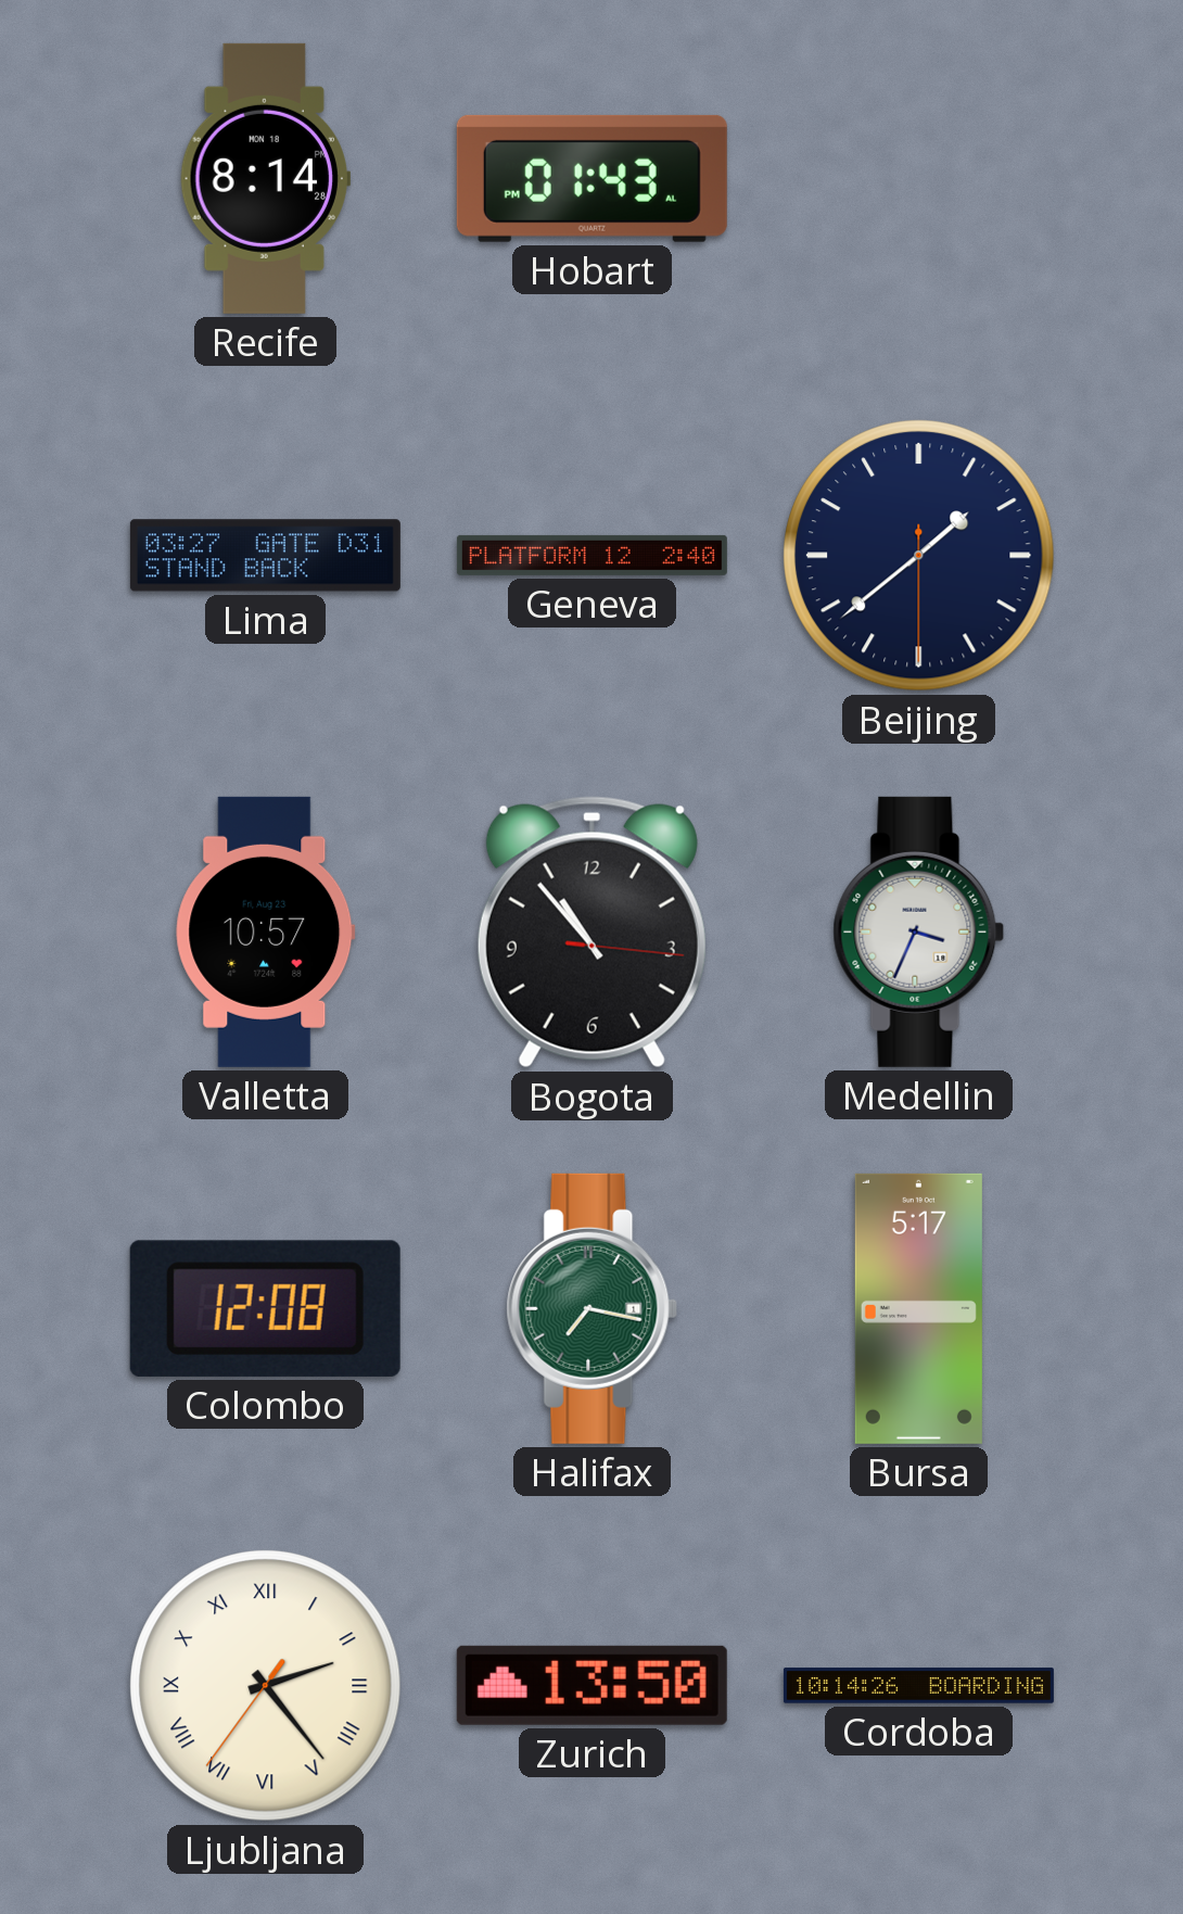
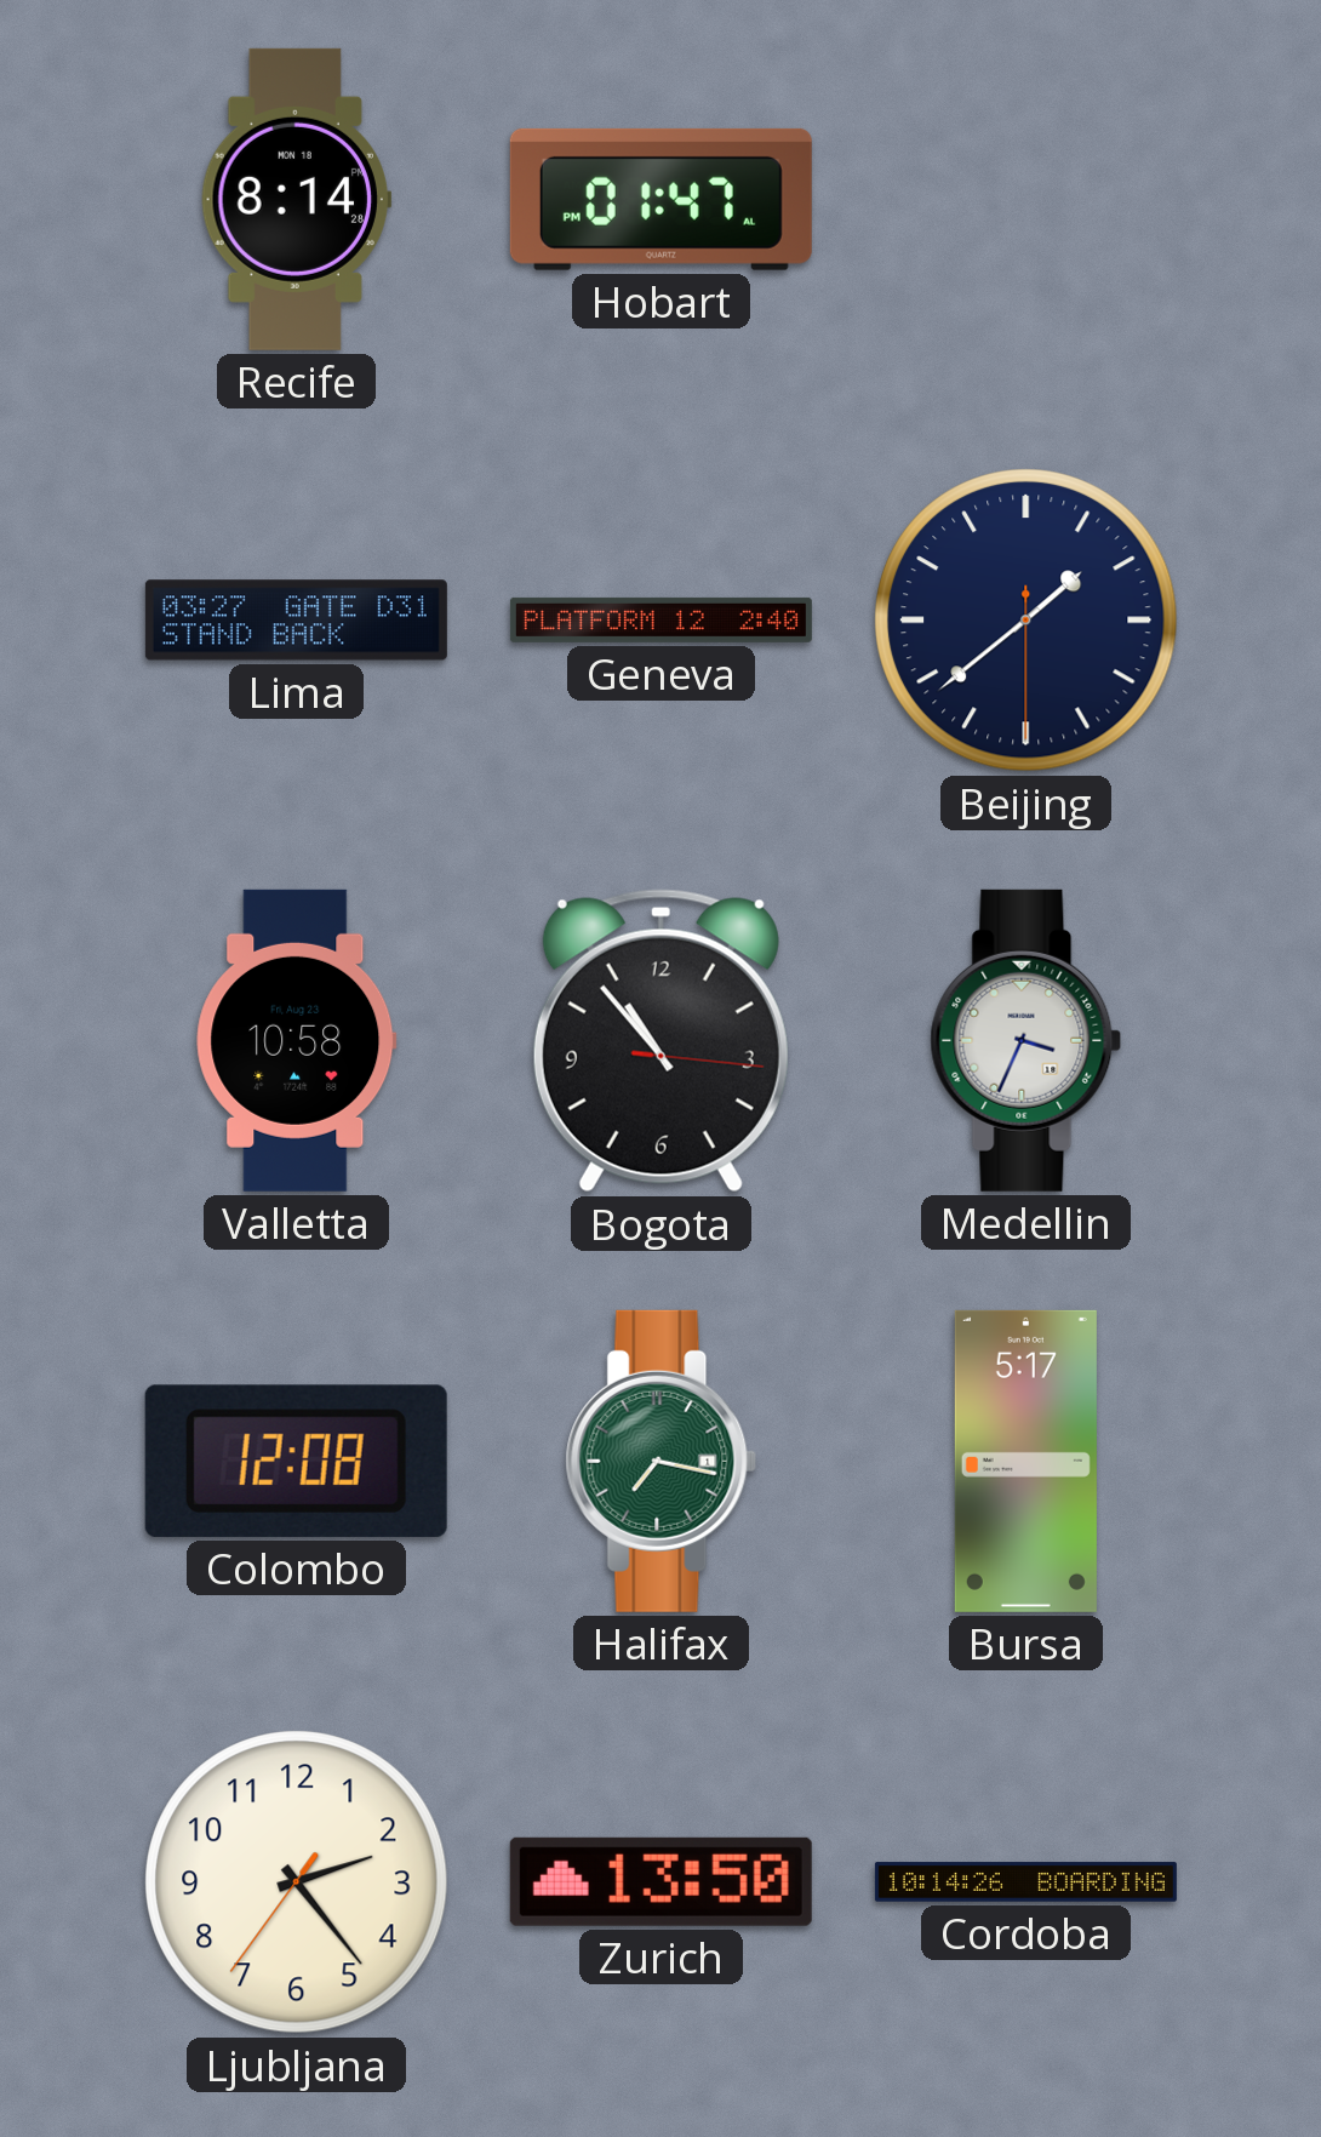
Hobart: 01:43 -> 01:47
Valletta: 10:57 -> 10:58
Ljubljana numerals: Roman -> Arabic
